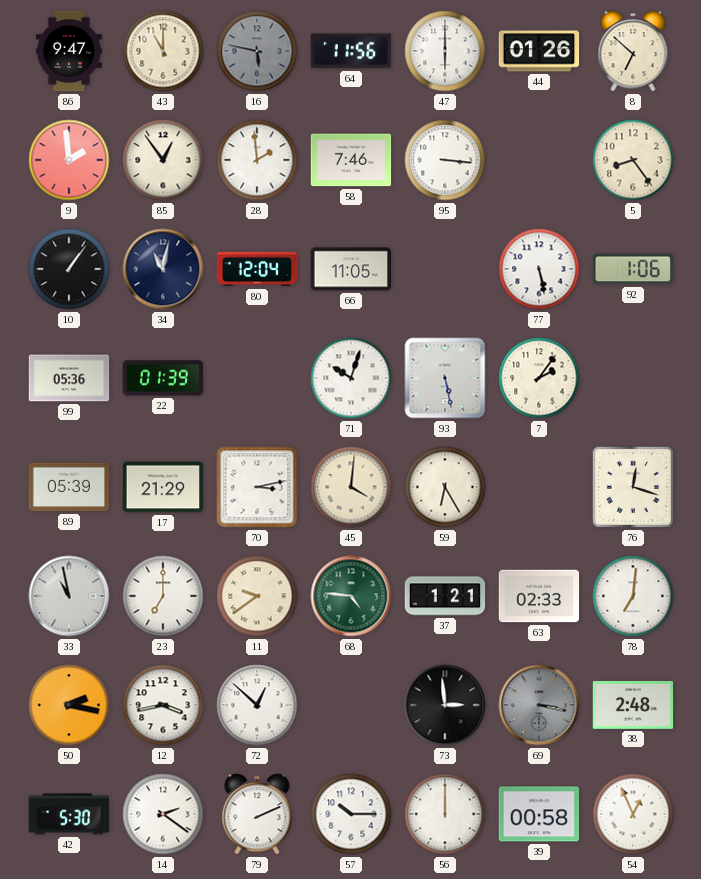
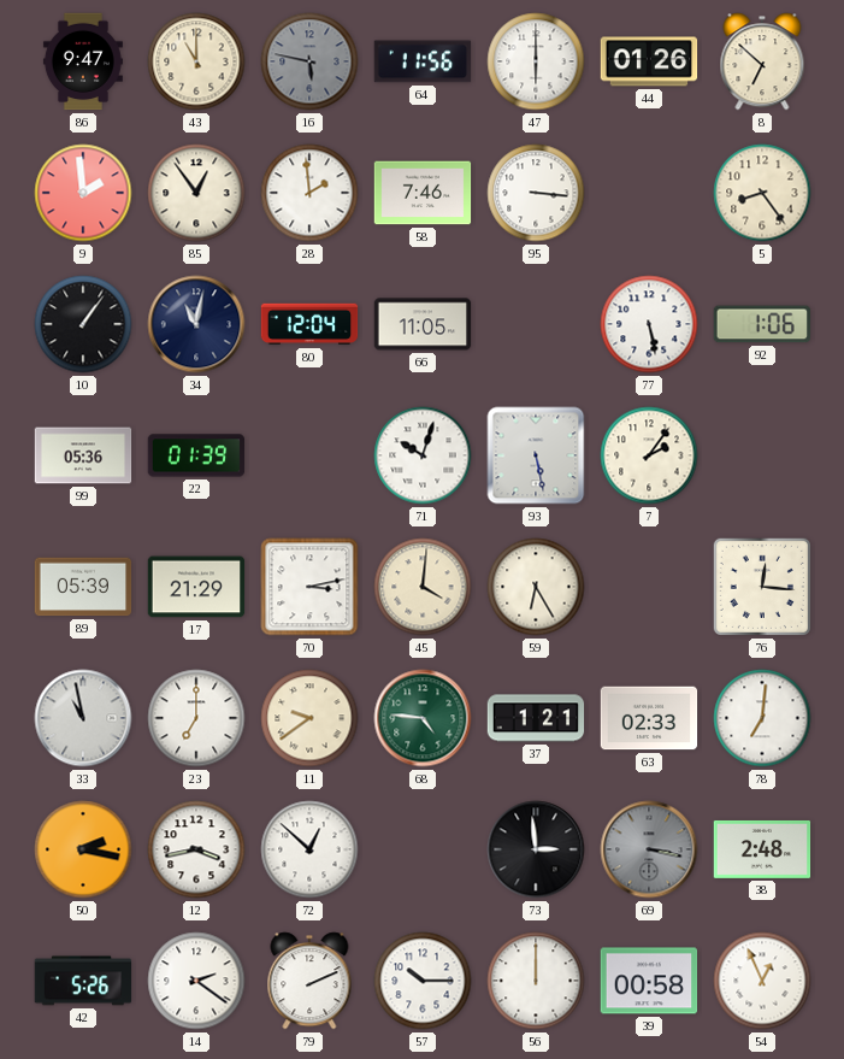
76: 12:18 -> 12:16
42: 5:30 -> 5:26
